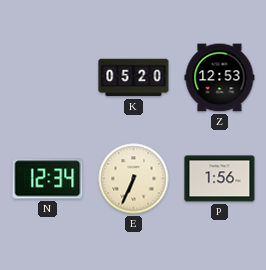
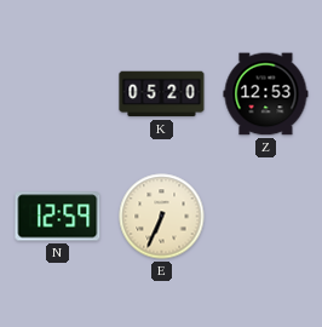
N: 12:34 -> 12:59
P: 1:56 -> none
